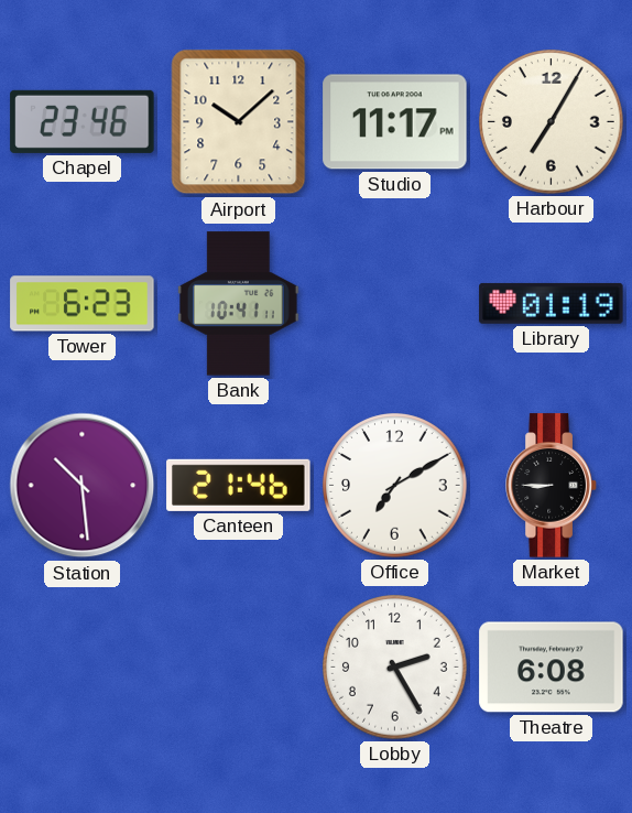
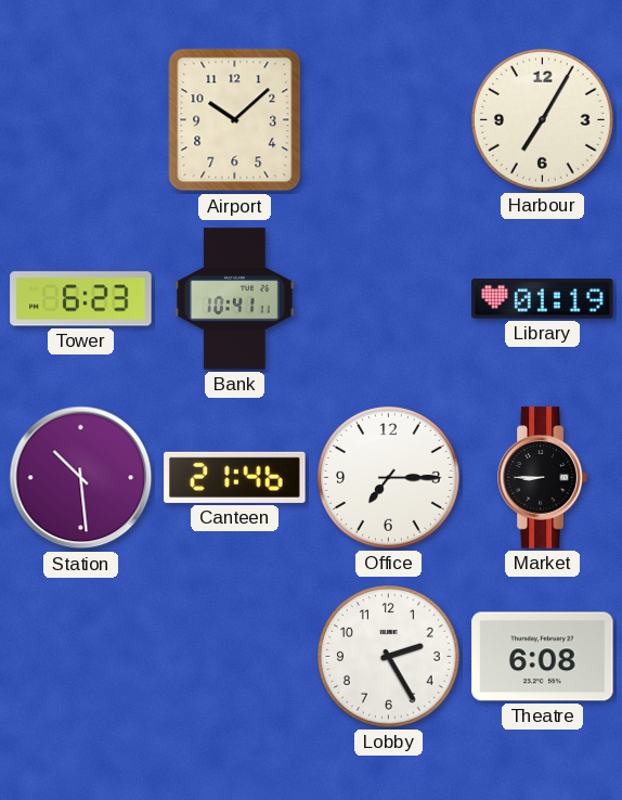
Chapel: 23:46 -> none
Studio: 11:17 -> none
Office: 7:10 -> 7:15
